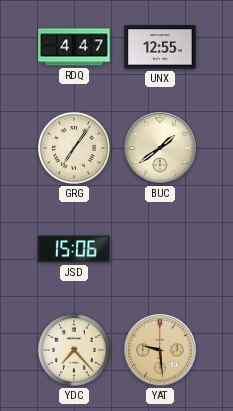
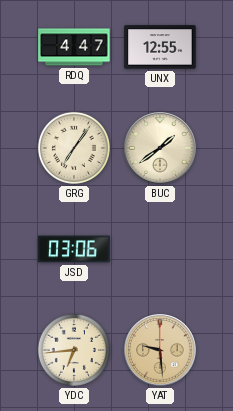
JSD: 15:06 -> 03:06
YDC: 7:23 -> 6:44
